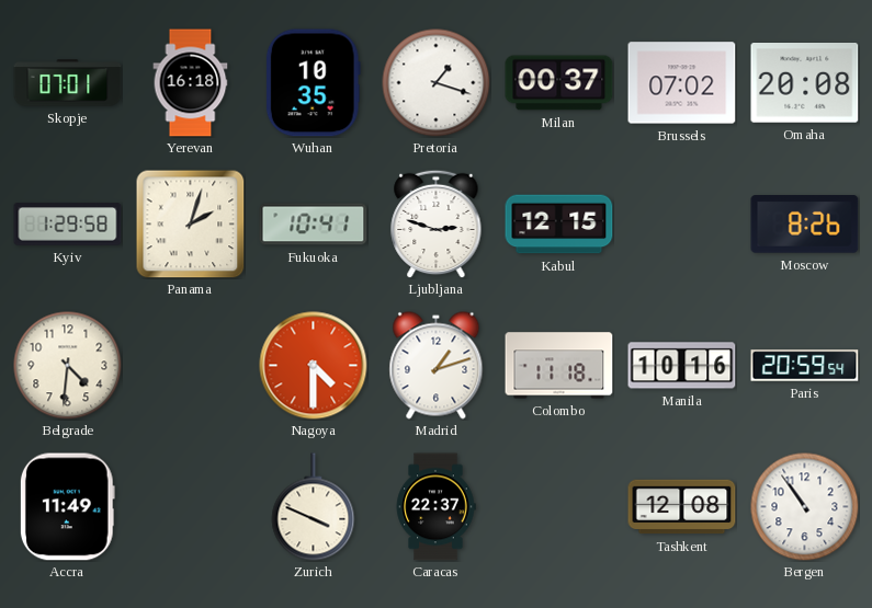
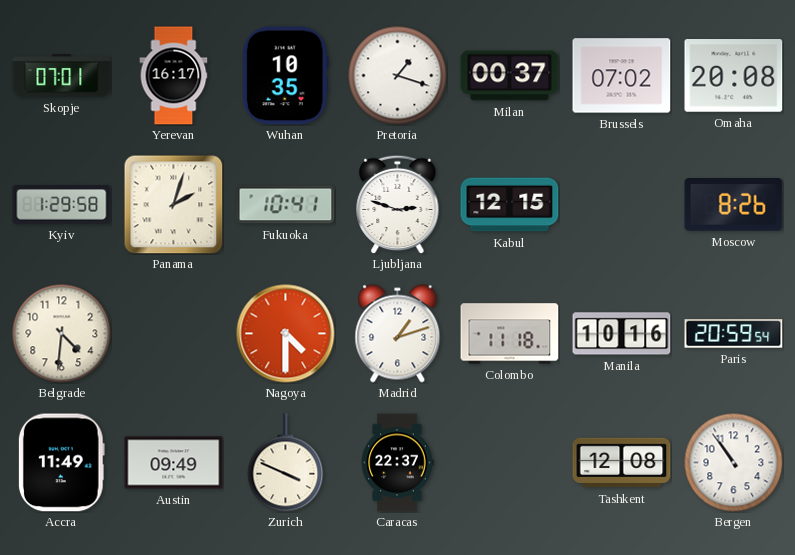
Yerevan: 16:18 -> 16:17
Austin: none -> 09:49
